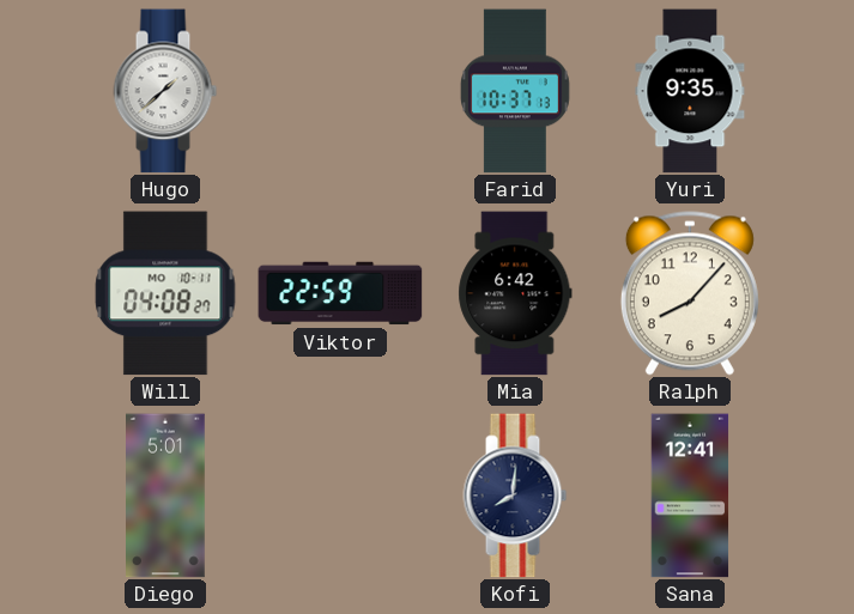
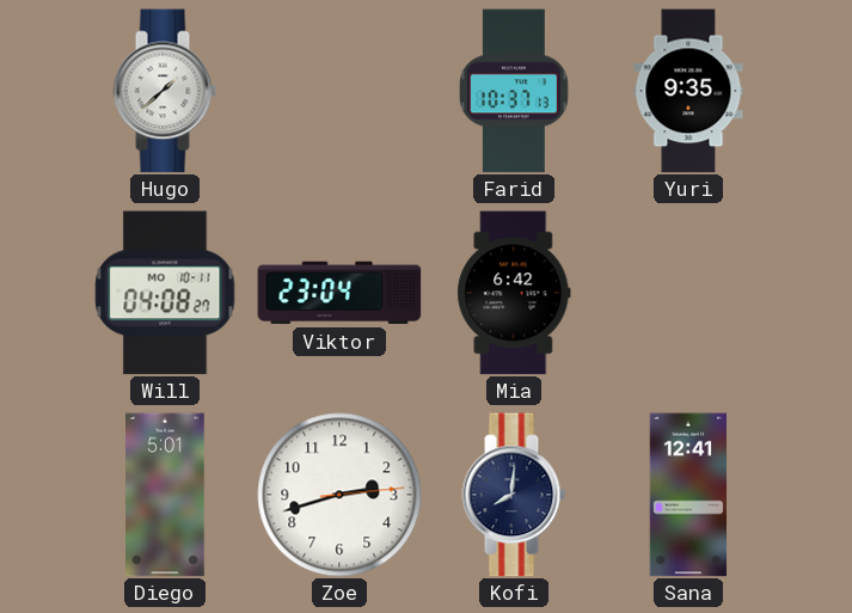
Viktor: 22:59 -> 23:04
Ralph: 8:07 -> none
Zoe: none -> 2:42
